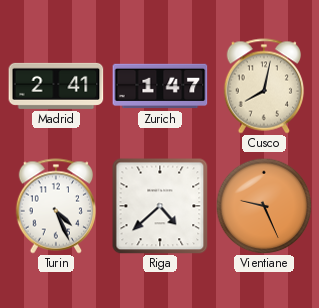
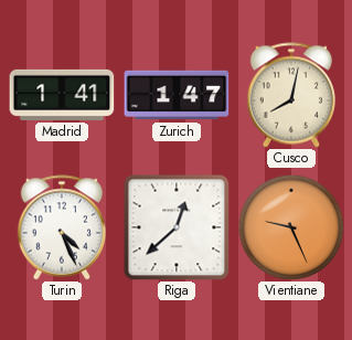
Madrid: 2:41 -> 1:41
Riga: 4:38 -> 12:38
